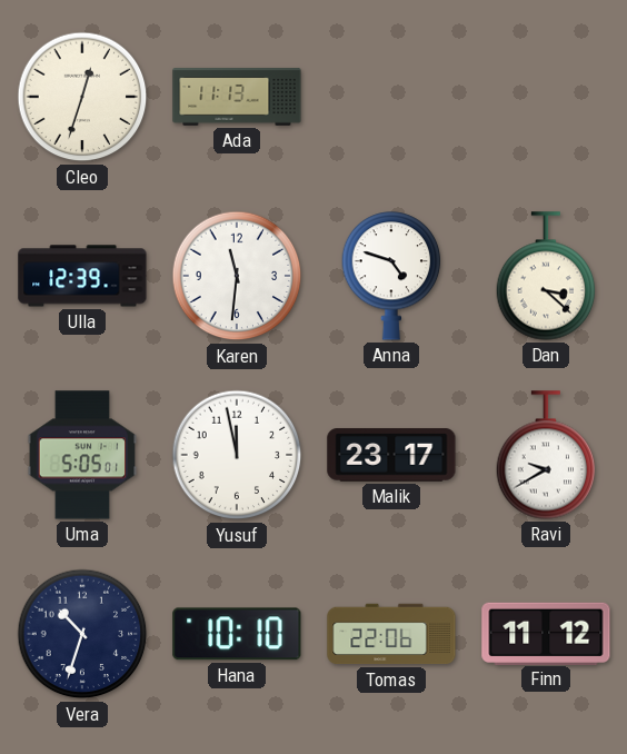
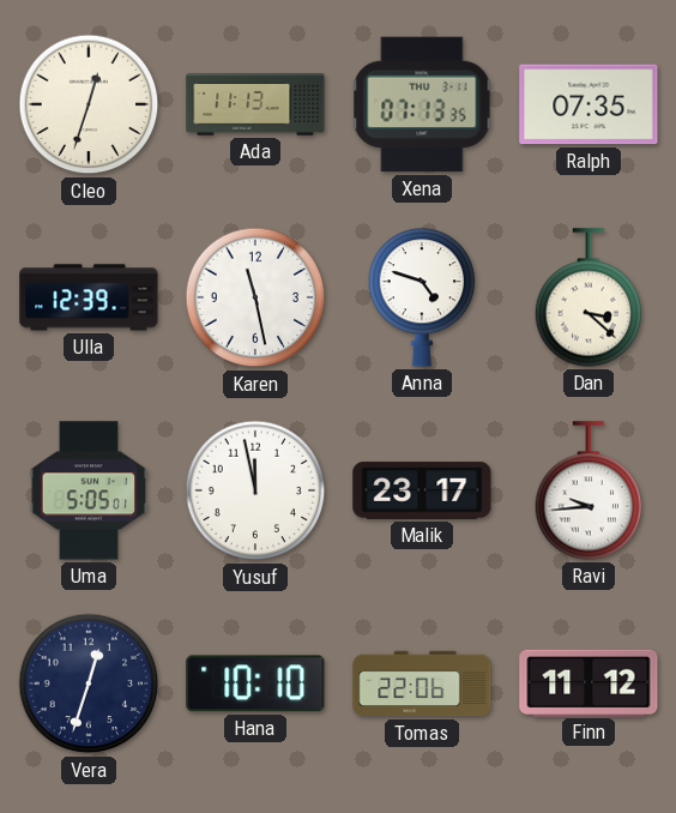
Xena: none -> 07:13
Ralph: none -> 07:35
Karen: 11:31 -> 11:28
Ravi: 9:40 -> 9:44
Vera: 10:33 -> 12:33
